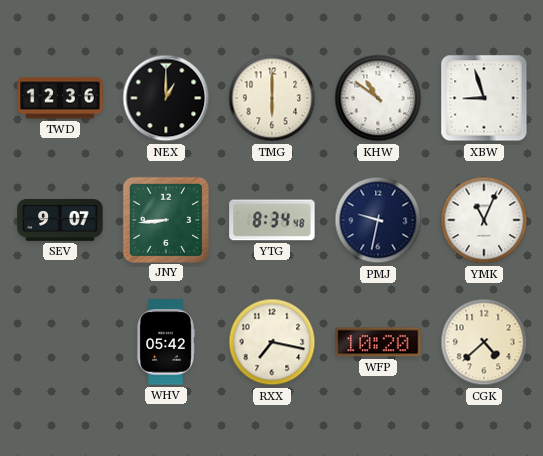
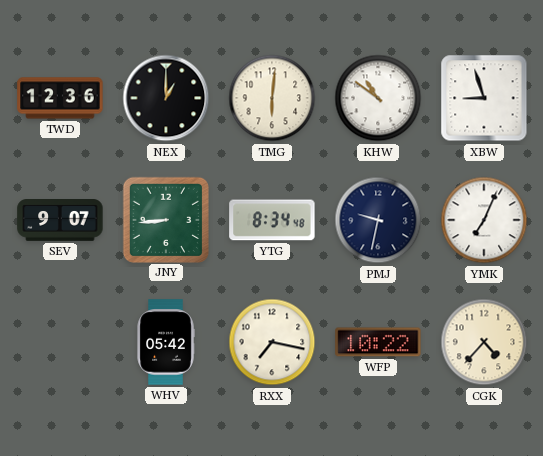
TMG: 6:00 -> 6:01
YMK: 11:04 -> 7:04
WFP: 10:20 -> 10:22
CGK: 4:38 -> 4:37
